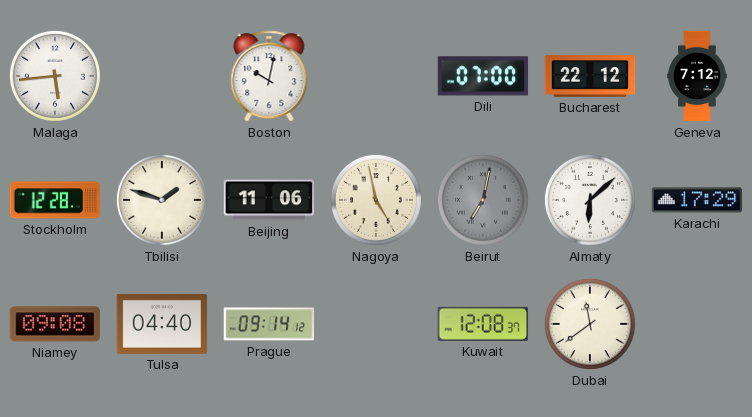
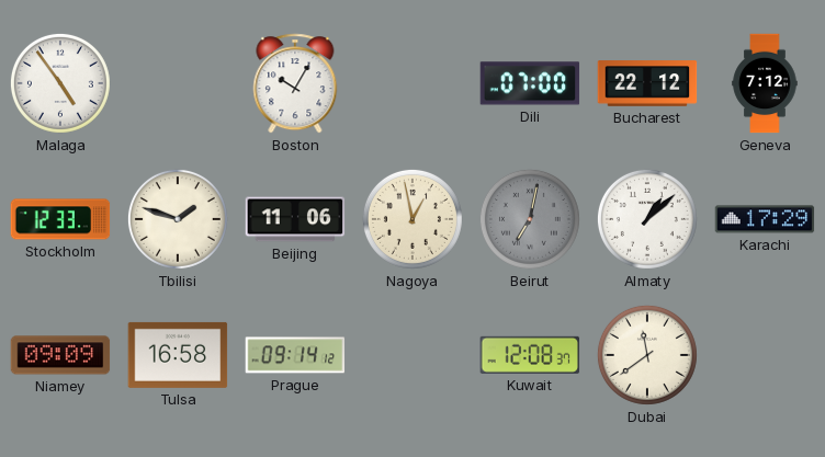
Malaga: 5:44 -> 4:54
Boston: 10:02 -> 10:05
Stockholm: 12:28 -> 12:33
Nagoya: 4:58 -> 12:58
Almaty: 6:08 -> 1:08
Niamey: 09:08 -> 09:09
Tulsa: 04:40 -> 16:58
